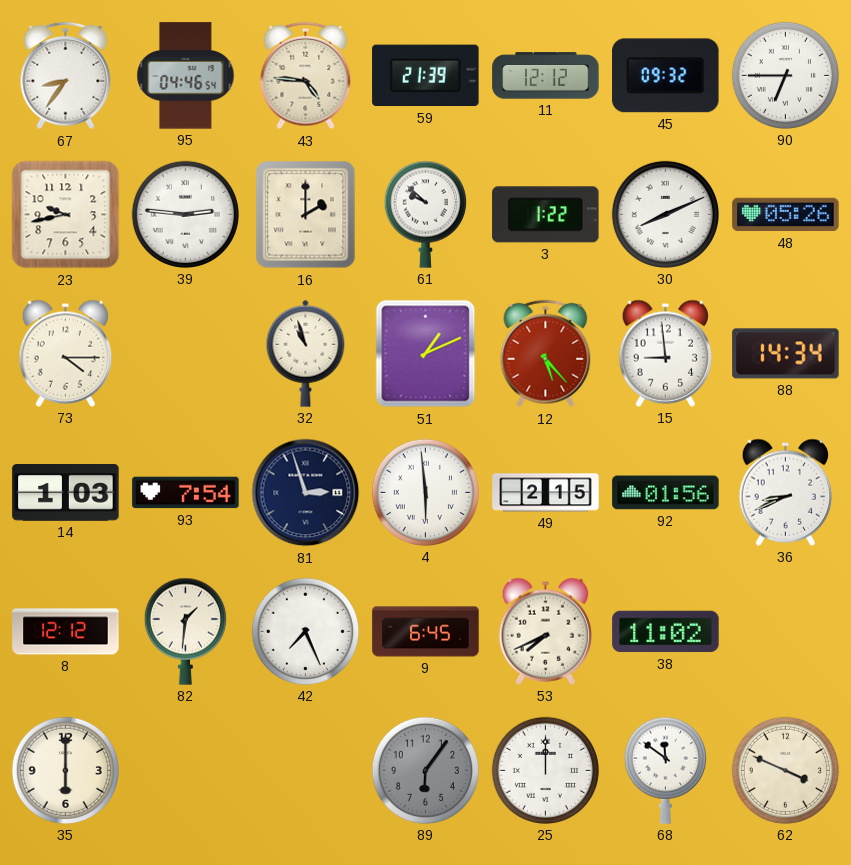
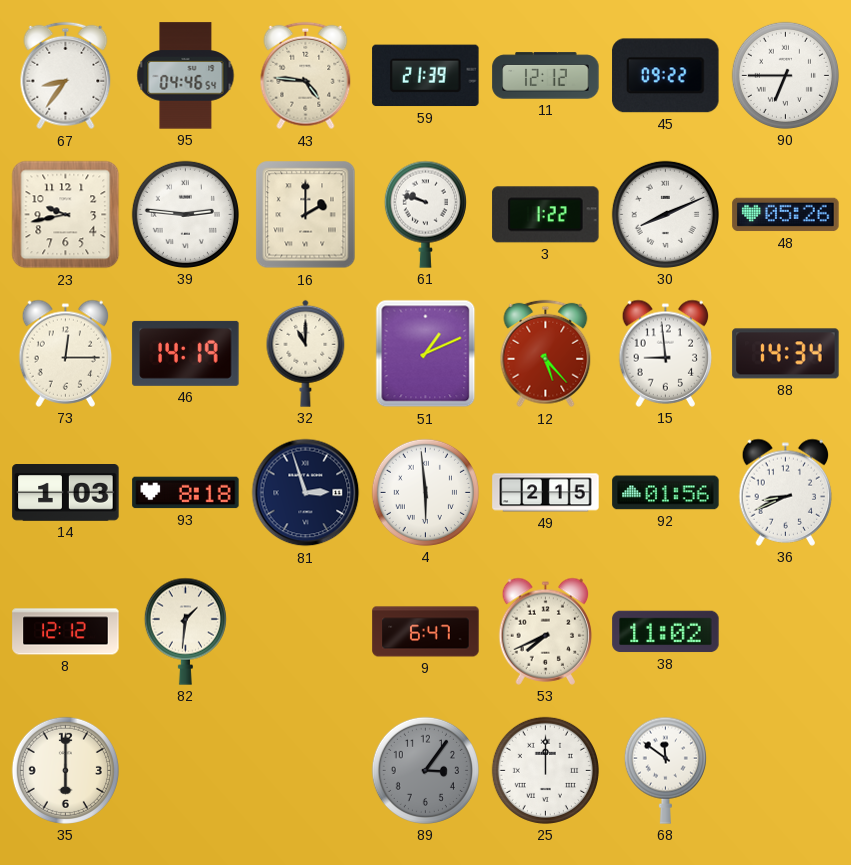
45: 09:32 -> 09:22
61: 9:52 -> 9:48
73: 4:15 -> 12:15
46: none -> 14:19
32: 10:57 -> 11:00
93: 7:54 -> 8:18
42: 7:26 -> none
9: 6:45 -> 6:47
89: 6:06 -> 3:06
62: 3:49 -> none
